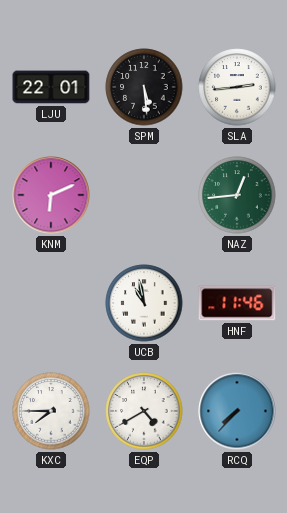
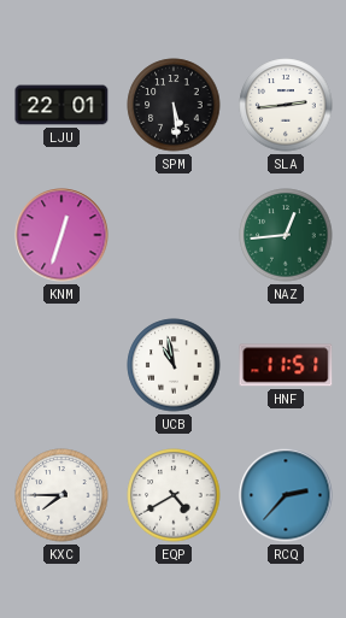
KNM: 6:11 -> 12:33
HNF: 11:46 -> 11:51
RCQ: 7:37 -> 2:37
